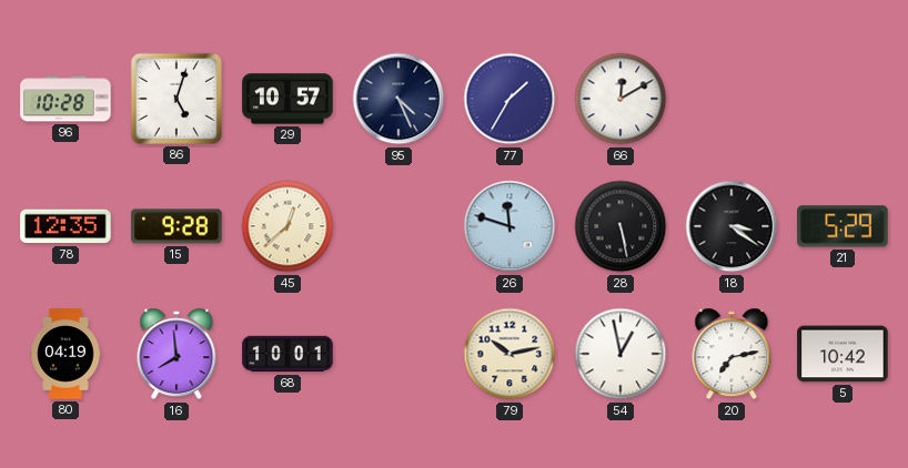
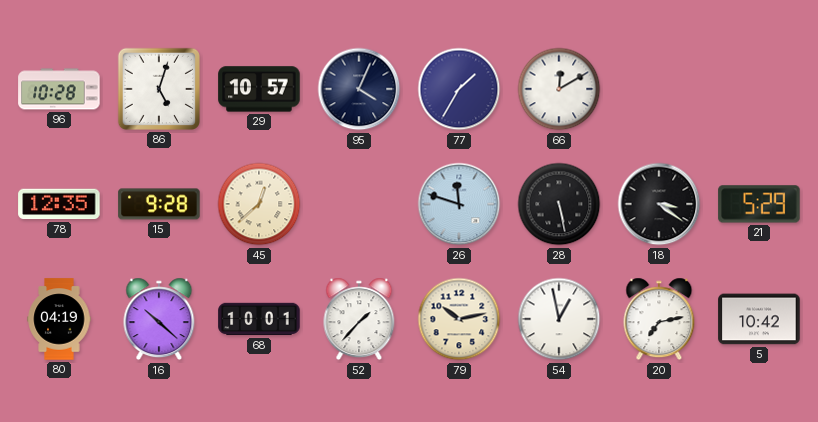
95: 4:26 -> 4:04
16: 7:59 -> 10:22
52: none -> 1:37
